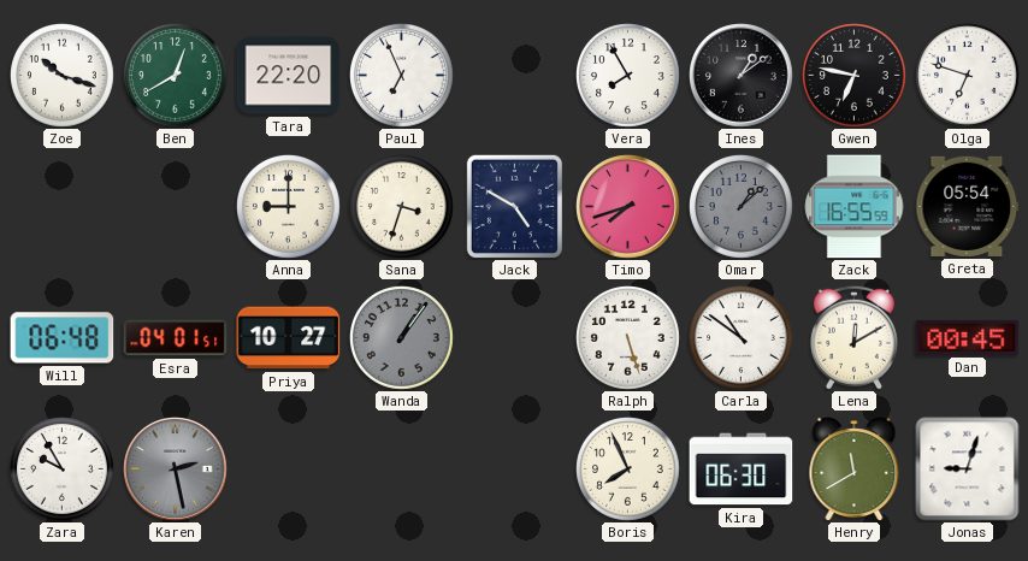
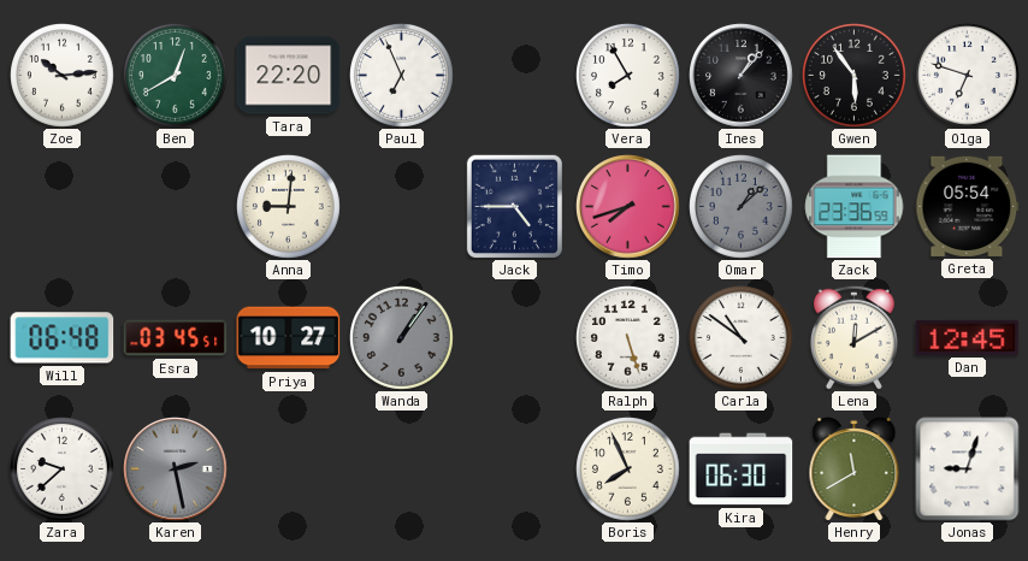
Zoe: 10:18 -> 10:14
Ines: 1:09 -> 1:07
Gwen: 6:47 -> 5:54
Anna: 9:00 -> 9:01
Sana: 3:33 -> none
Jack: 4:50 -> 4:45
Zack: 16:55 -> 23:36
Esra: 04:01 -> 03:45
Dan: 00:45 -> 12:45
Zara: 9:55 -> 9:38
